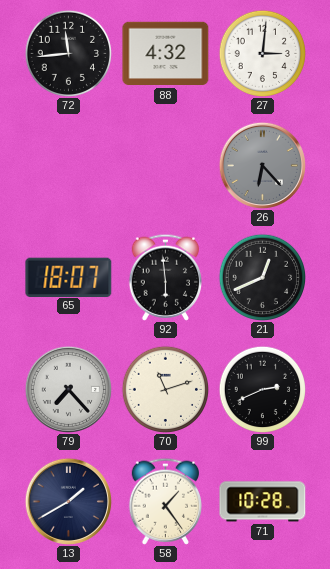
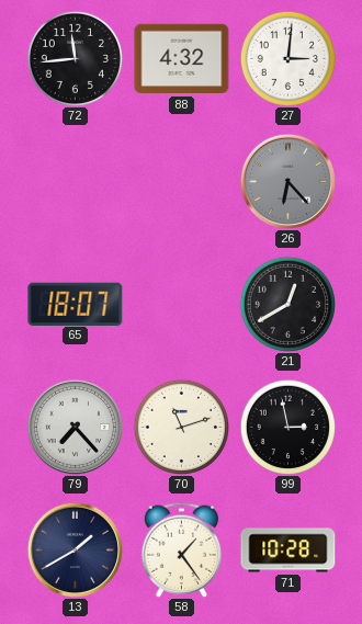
92: 5:59 -> none
21: 12:41 -> 12:40
99: 2:41 -> 2:58
